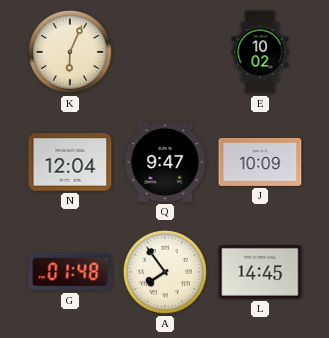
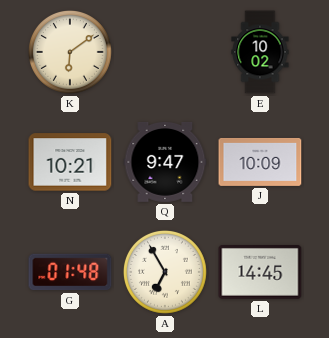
K: 6:04 -> 6:09
N: 12:04 -> 10:21
A: 7:54 -> 6:55
